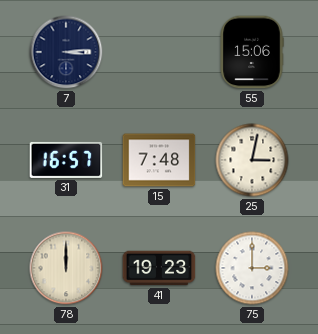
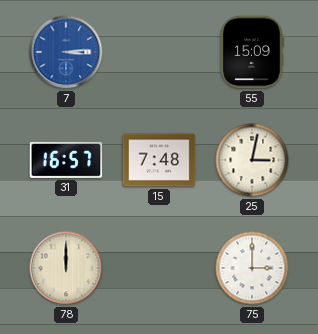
7 dial: navy -> blue
55: 15:06 -> 15:09
41: 19:23 -> none
